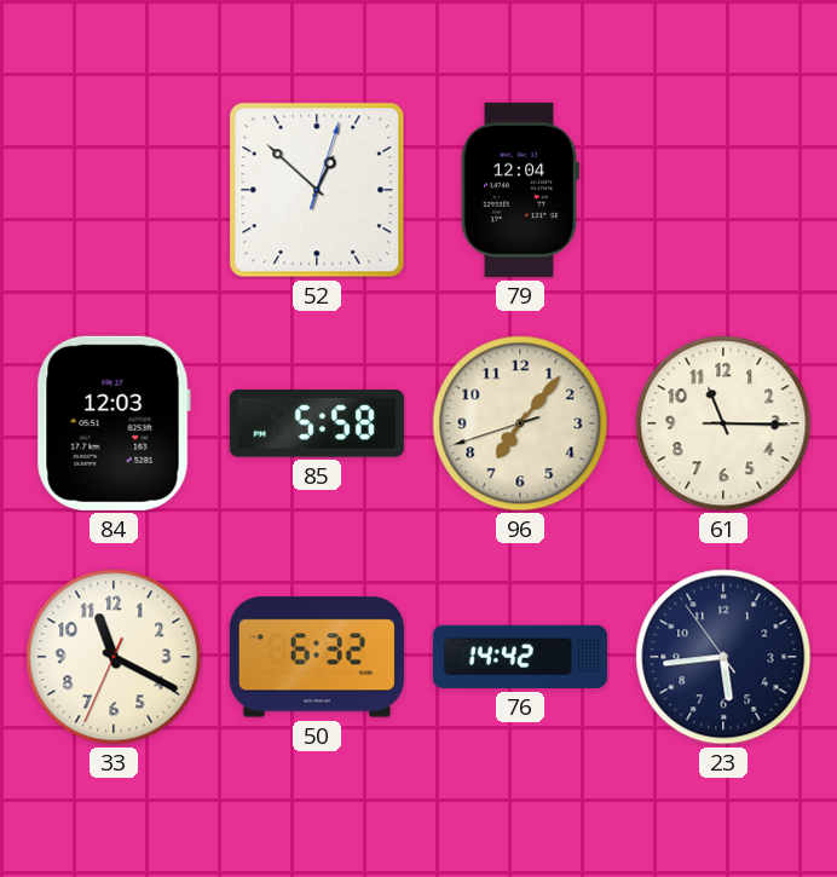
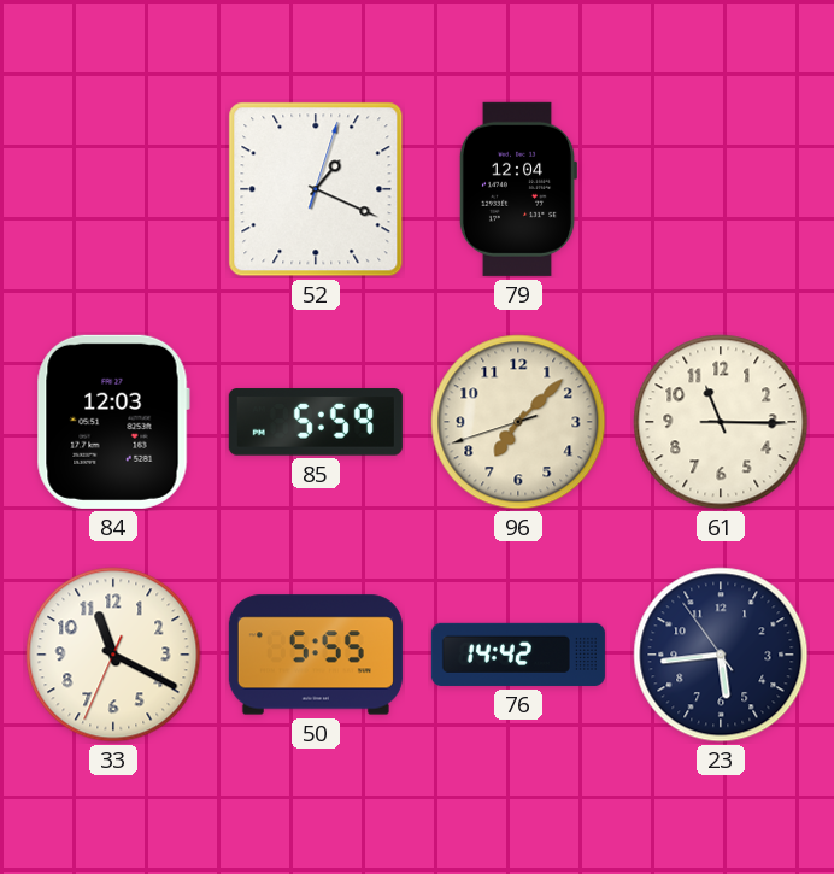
52: 12:52 -> 1:19
85: 5:58 -> 5:59
96: 7:06 -> 7:07
50: 6:32 -> 5:55
